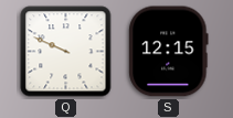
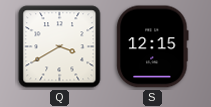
Q: 9:49 -> 3:40
